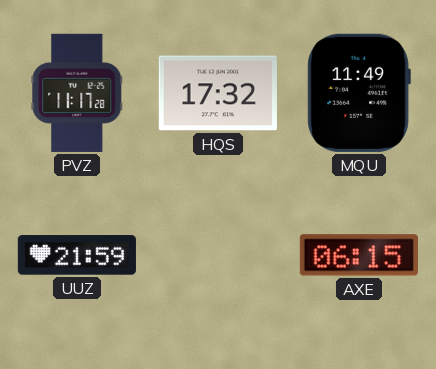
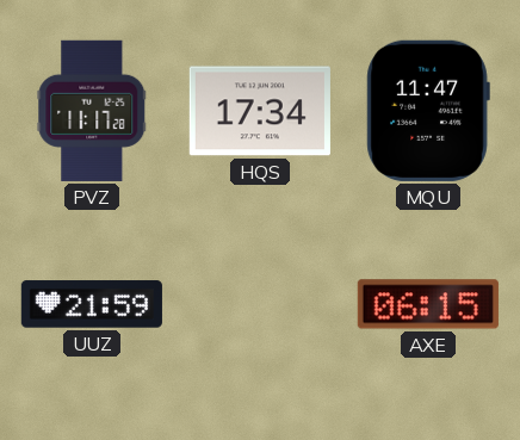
HQS: 17:32 -> 17:34
MQU: 11:49 -> 11:47
